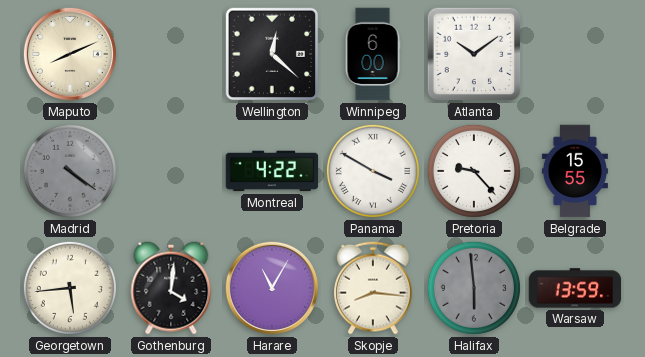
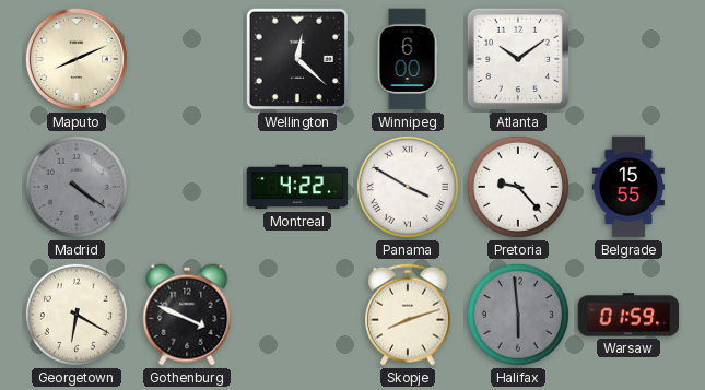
Georgetown: 5:44 -> 6:20
Gothenburg: 4:01 -> 3:49
Harare: 11:05 -> none
Skopje: 8:16 -> 8:12
Warsaw: 13:59 -> 01:59
